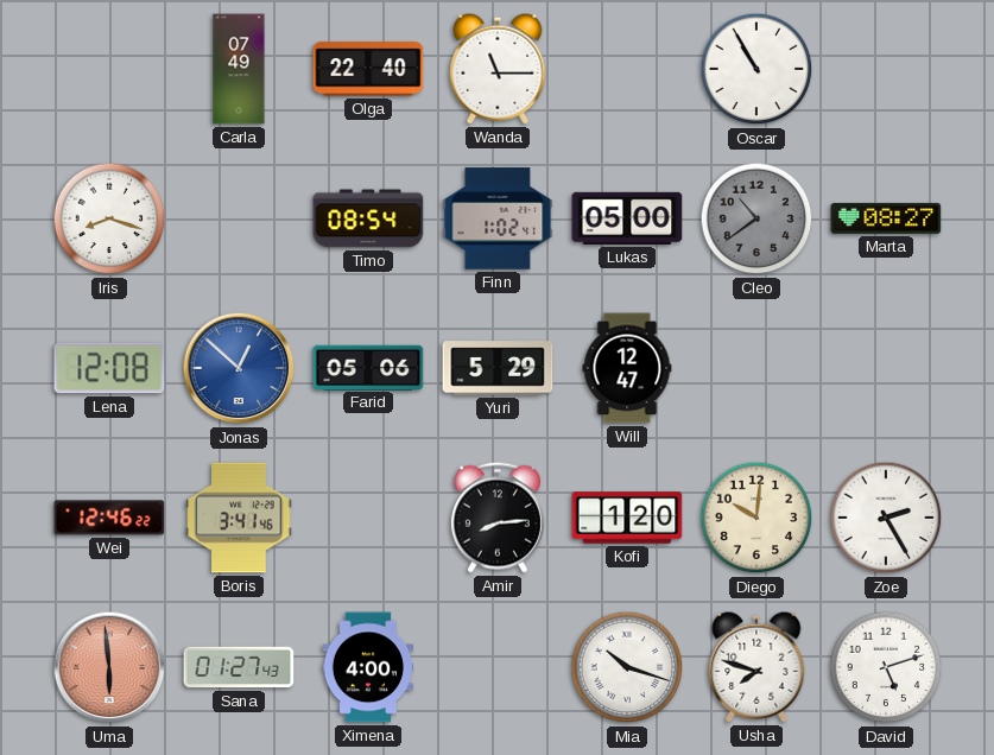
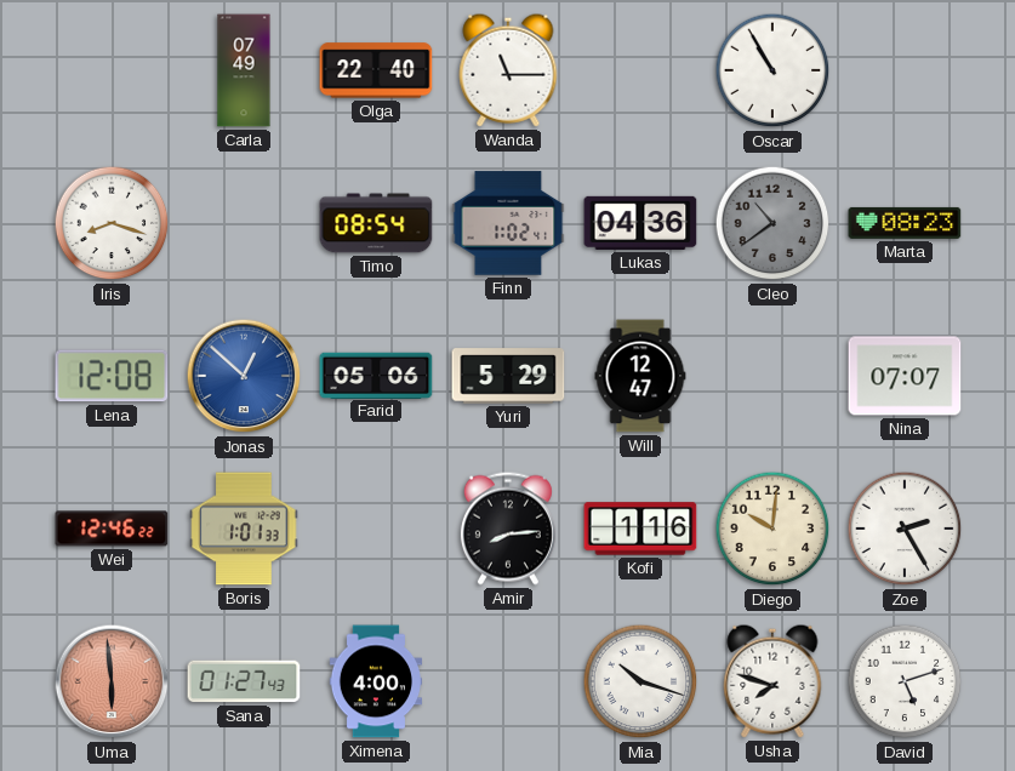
Lukas: 05:00 -> 04:36
Marta: 08:27 -> 08:23
Nina: none -> 07:07
Boris: 3:41 -> 1:01
Kofi: 1:20 -> 1:16
